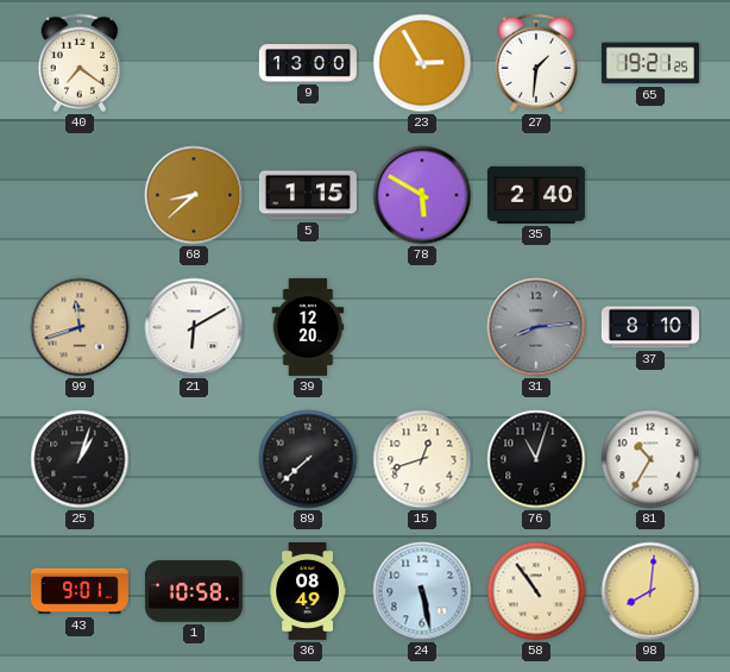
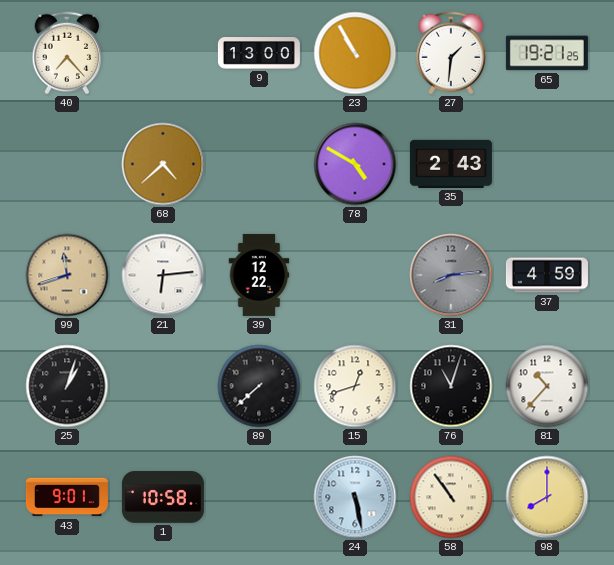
40: 7:21 -> 7:23
23: 2:55 -> 10:55
68: 8:38 -> 4:38
5: 1:15 -> none
78: 5:50 -> 4:50
35: 2:40 -> 2:43
21: 6:10 -> 6:14
39: 12:20 -> 12:22
37: 8:10 -> 4:59
81: 10:35 -> 10:37
36: 08:49 -> none
98: 8:01 -> 8:00
